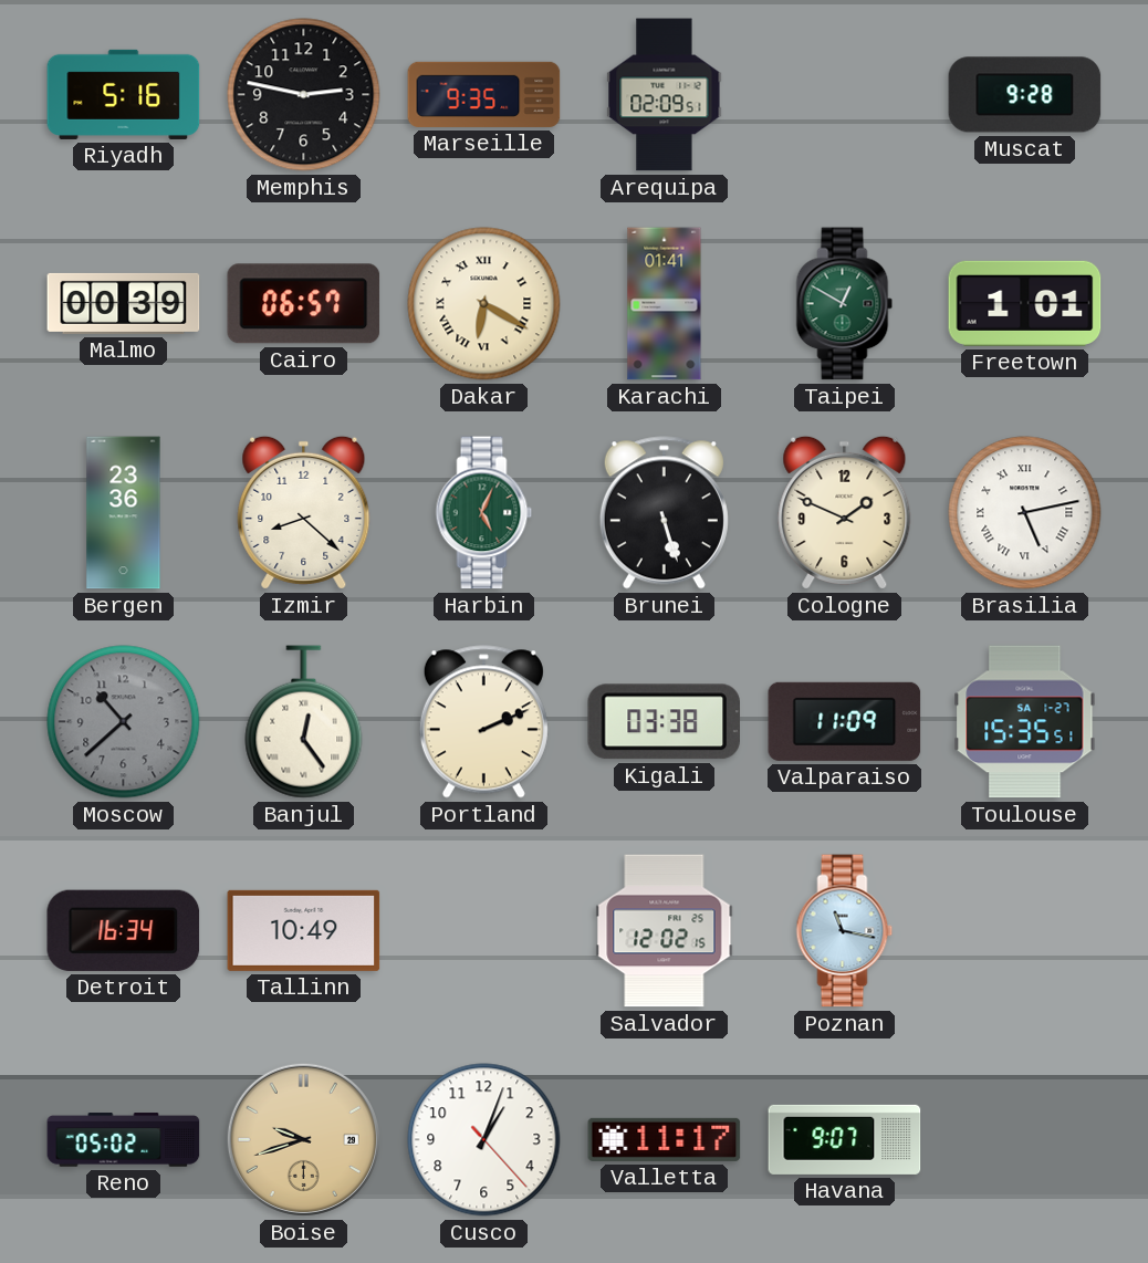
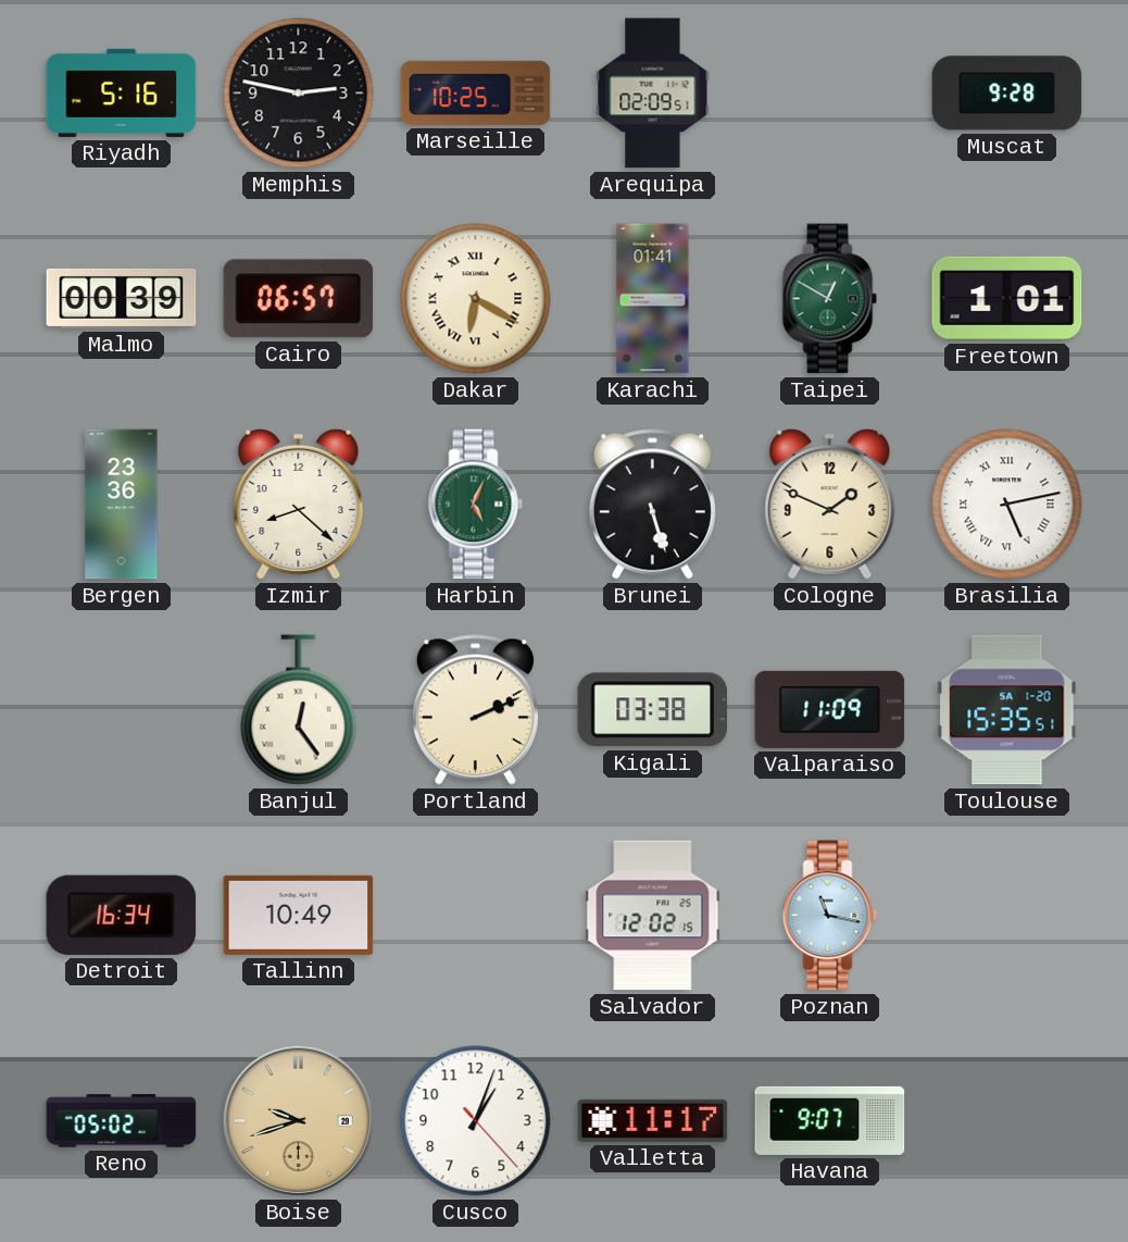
Marseille: 9:35 -> 10:25
Moscow: 10:38 -> none
Toulouse date: SA 1-27 -> SA 1-20
